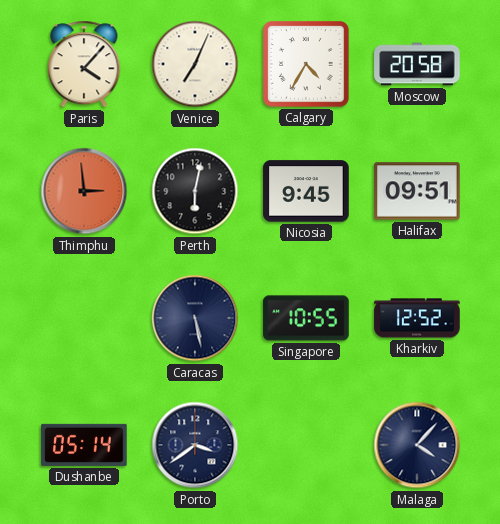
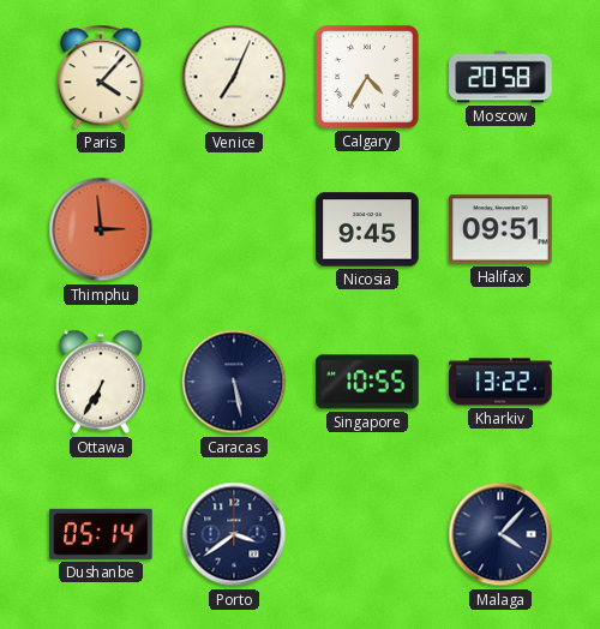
Perth: 6:02 -> none
Ottawa: none -> 6:35
Kharkiv: 12:52 -> 13:22
